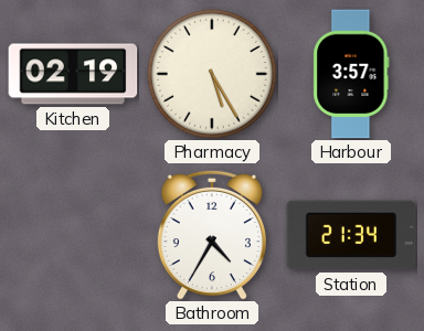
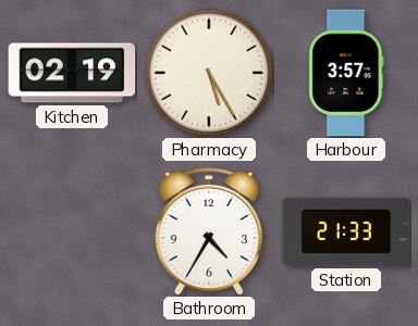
Station: 21:34 -> 21:33
